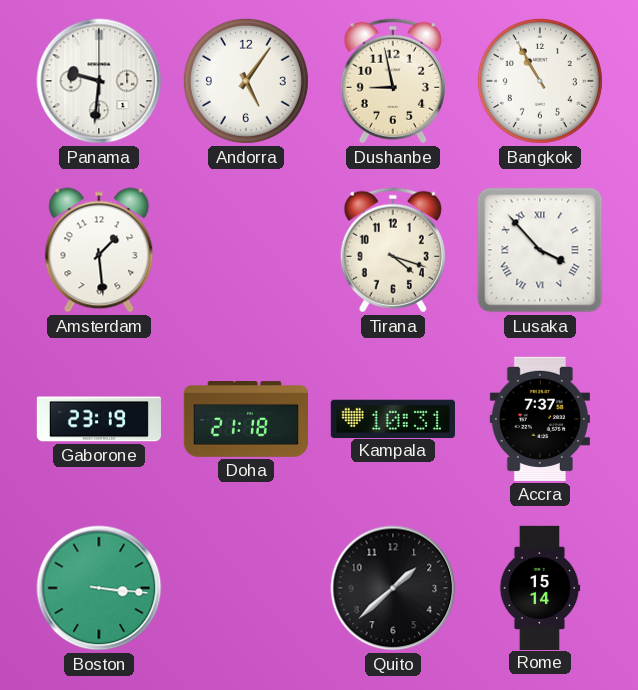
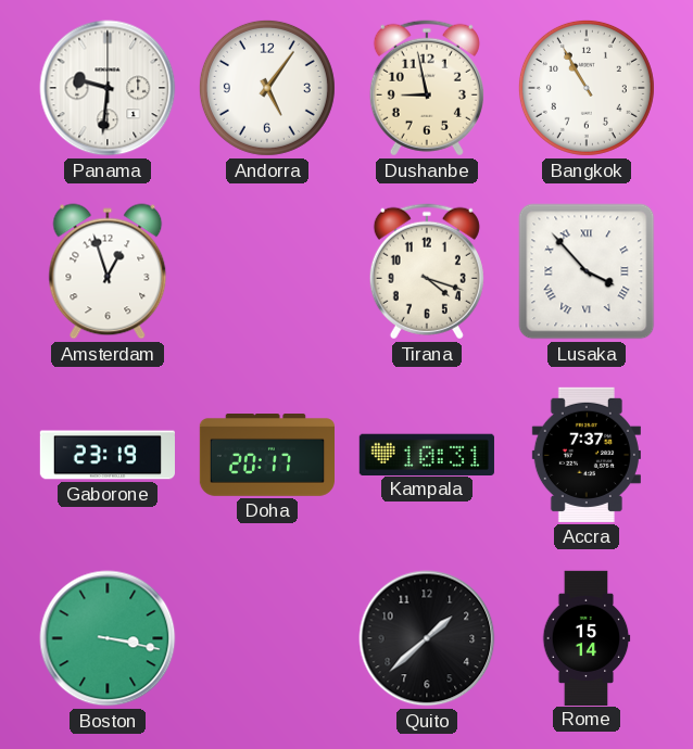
Amsterdam: 1:29 -> 12:57
Doha: 21:18 -> 20:17
Boston: 3:16 -> 3:17
